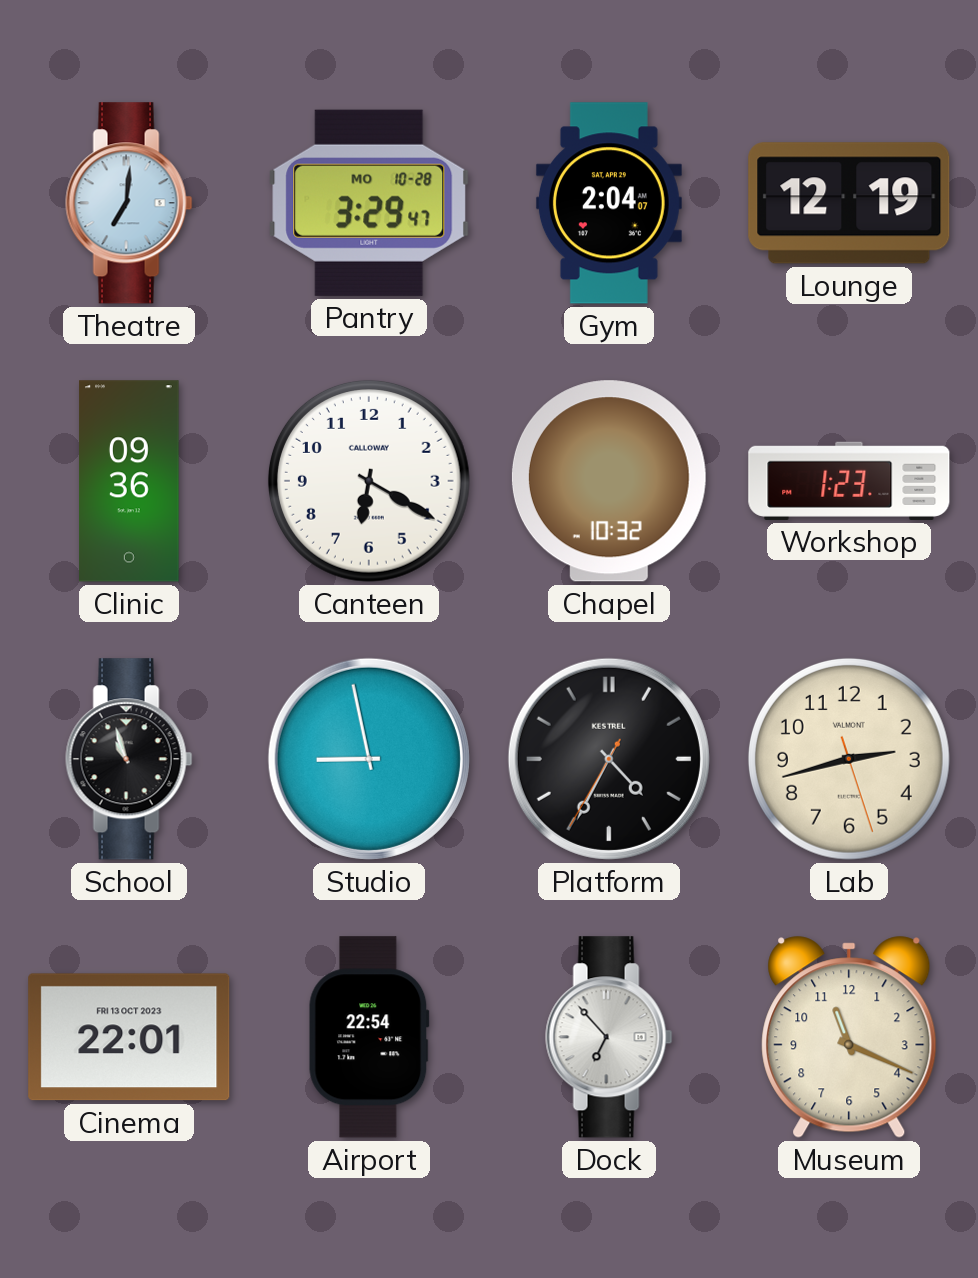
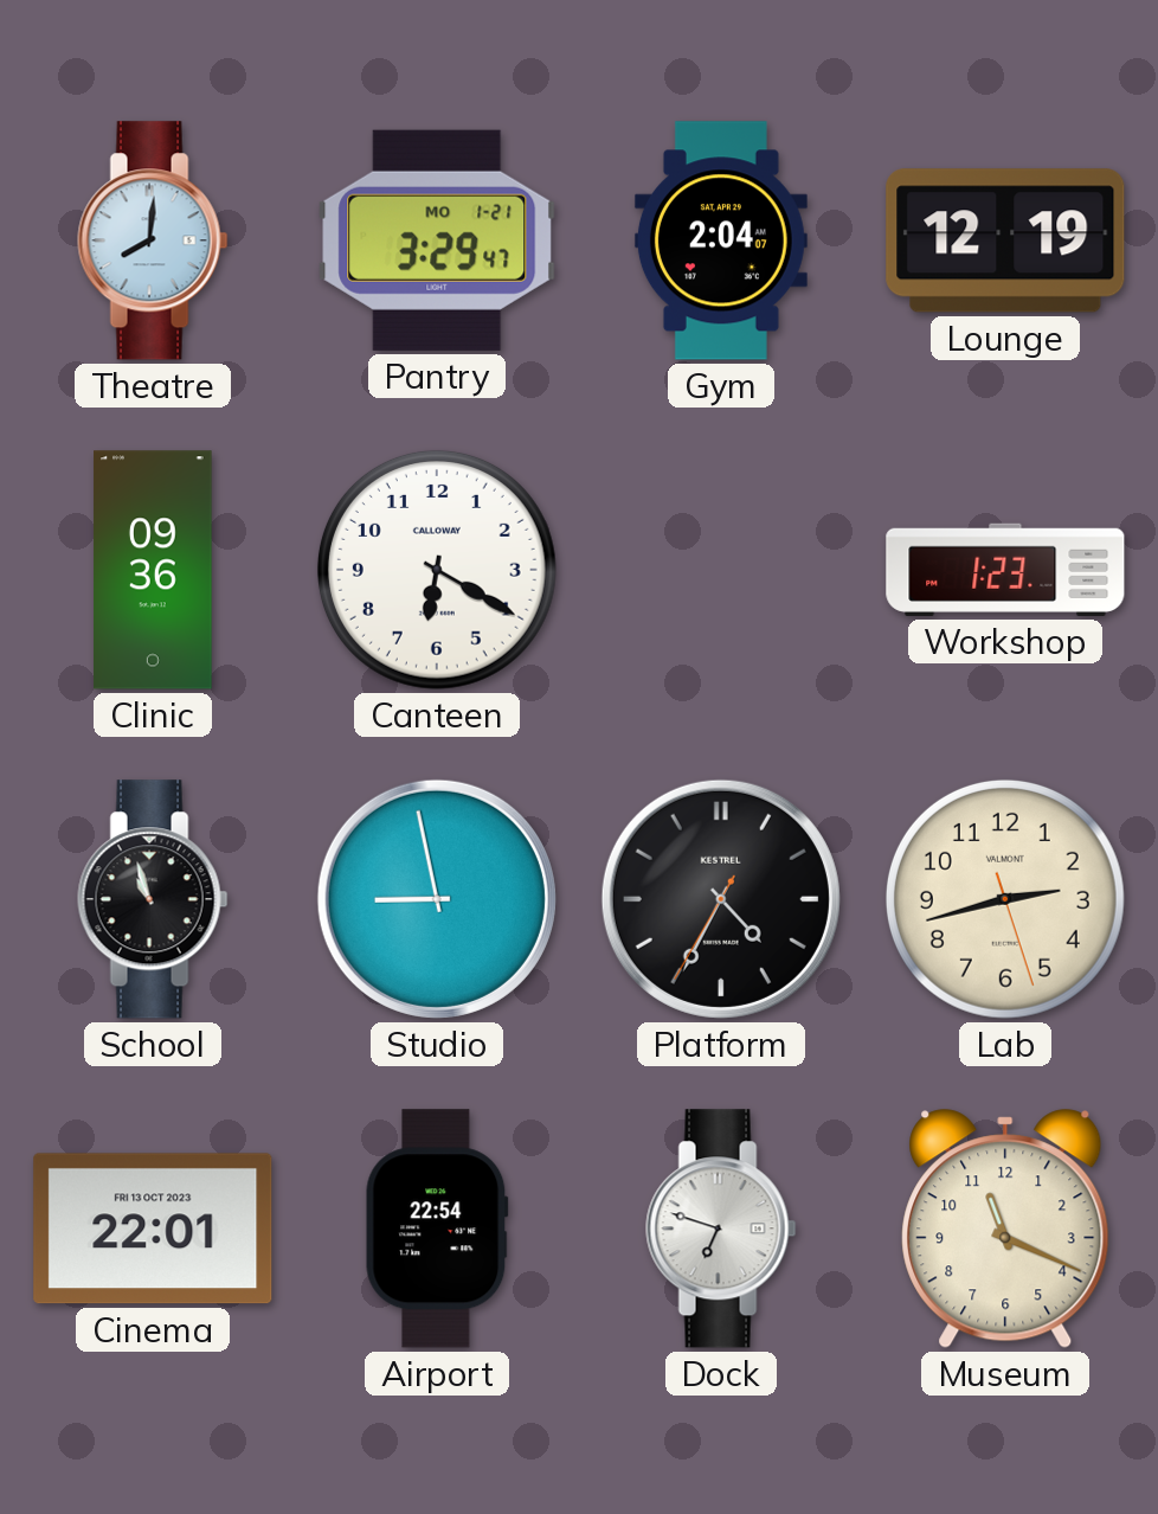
Theatre: 7:01 -> 8:01
Pantry date: MO 10-28 -> MO 1-21
Chapel: 10:32 -> none
Dock: 6:53 -> 6:48
